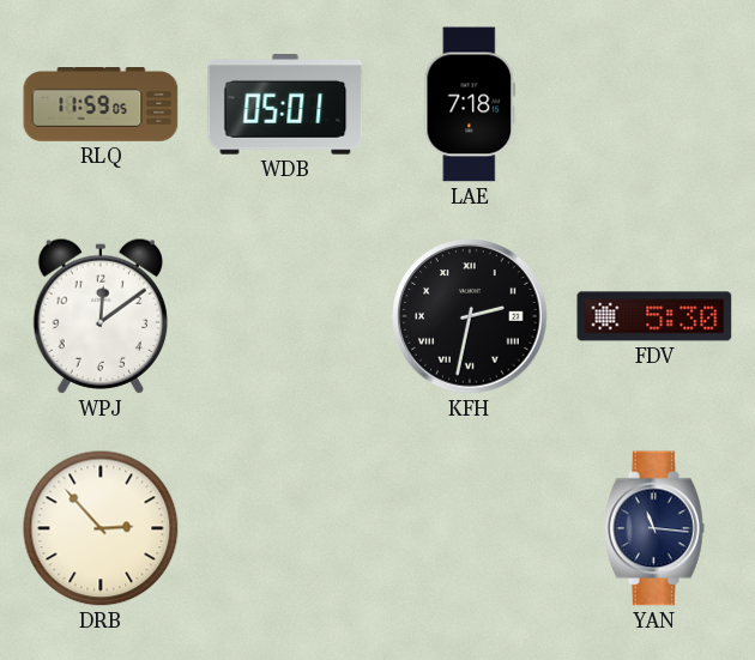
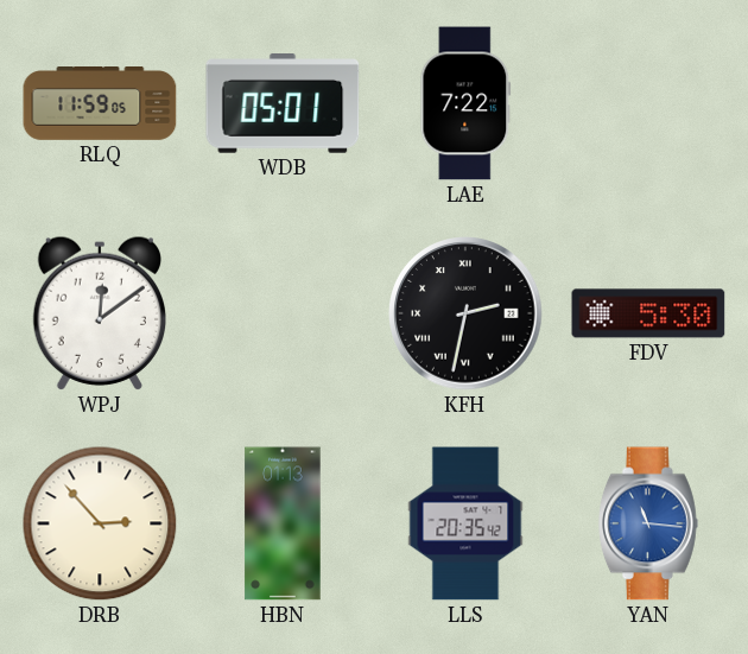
LAE: 7:18 -> 7:22
HBN: none -> 01:13
LLS: none -> 20:35
YAN dial: navy -> blue
